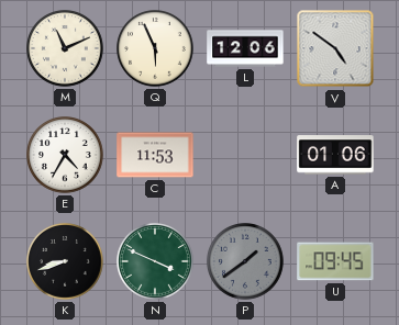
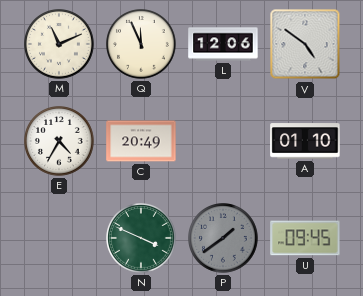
Q: 5:56 -> 11:56
C: 11:53 -> 20:49
A: 01:06 -> 01:10
K: 8:42 -> none
